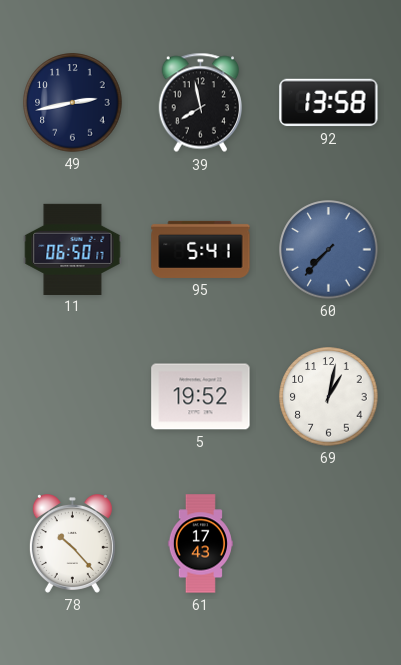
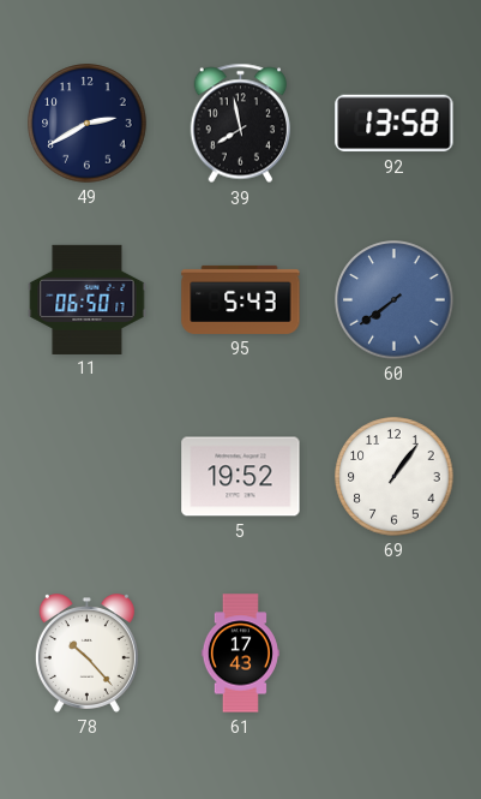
49: 2:43 -> 2:40
95: 5:41 -> 5:43
60: 7:37 -> 7:39
69: 1:02 -> 1:06
